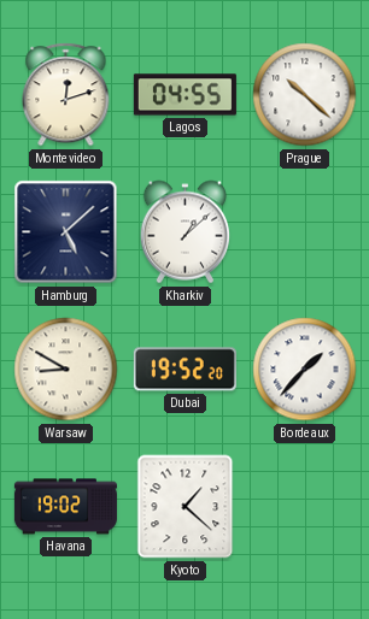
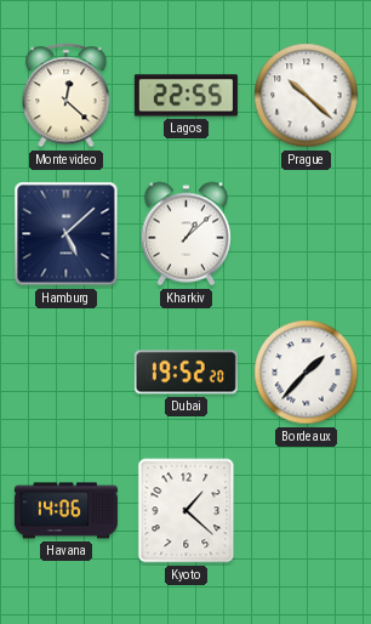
Montevideo: 12:12 -> 12:22
Lagos: 04:55 -> 22:55
Warsaw: 8:50 -> none
Havana: 19:02 -> 14:06
